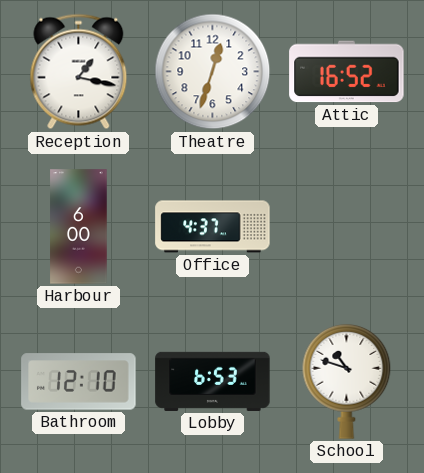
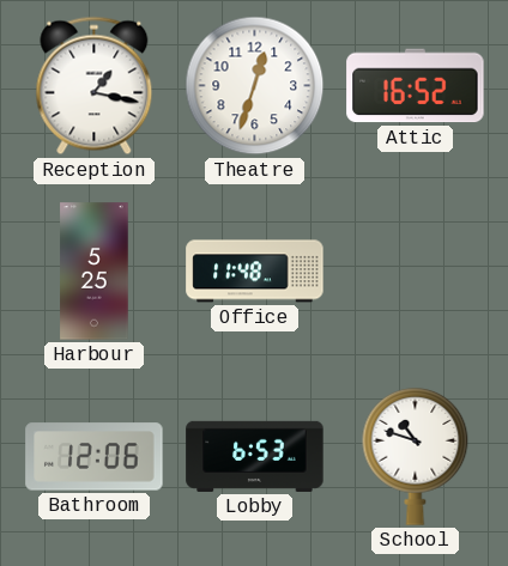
Harbour: 6:00 -> 5:25
Office: 4:37 -> 11:48
Bathroom: 12:10 -> 12:06
